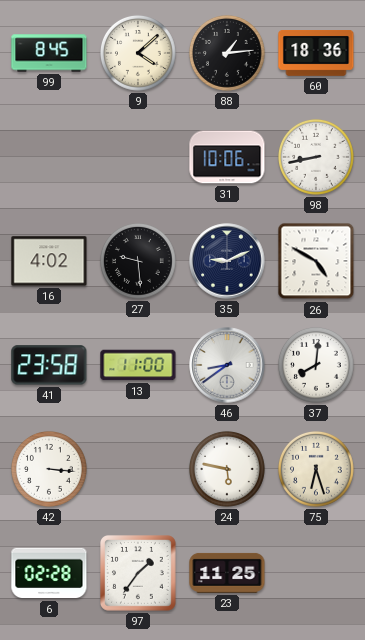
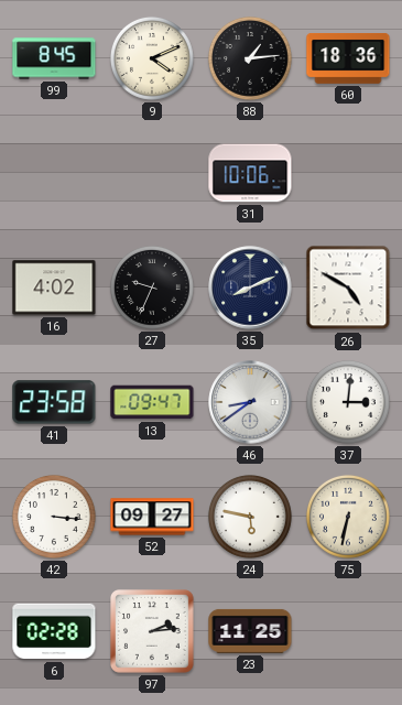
9: 4:08 -> 4:11
98: 8:43 -> none
27: 9:29 -> 9:34
35: 9:11 -> 8:11
13: 11:00 -> 09:47
37: 8:01 -> 3:01
52: none -> 09:27
75: 6:27 -> 6:32
97: 1:36 -> 2:14
